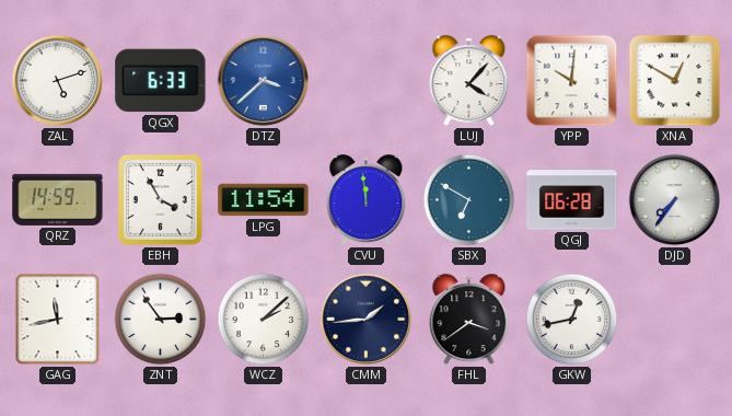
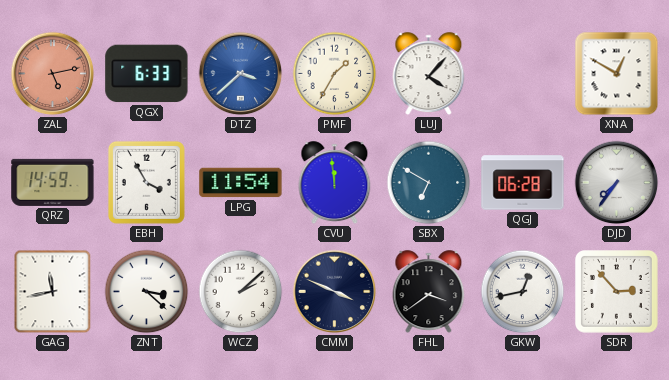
ZAL: 5:12 -> 5:13
ZAL dial: white -> salmon
PMF: none -> 1:35
YPP: 10:01 -> none
ZNT: 2:54 -> 3:22
CMM: 1:44 -> 3:49
SDR: none -> 2:53
